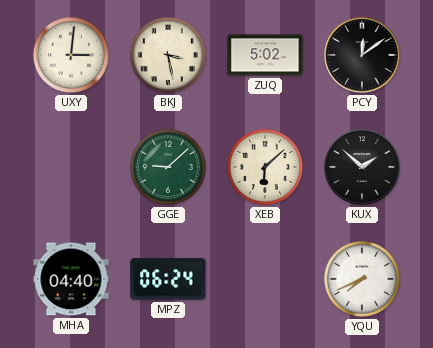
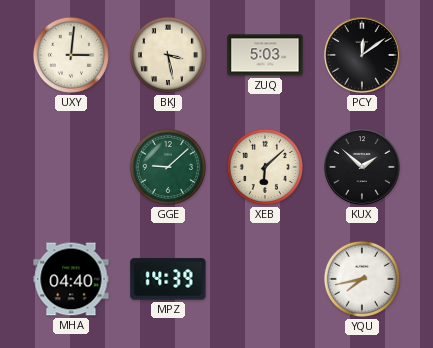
ZUQ: 5:02 -> 5:03
MPZ: 06:24 -> 14:39
YQU: 7:41 -> 7:43
